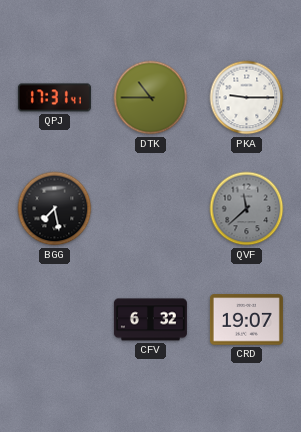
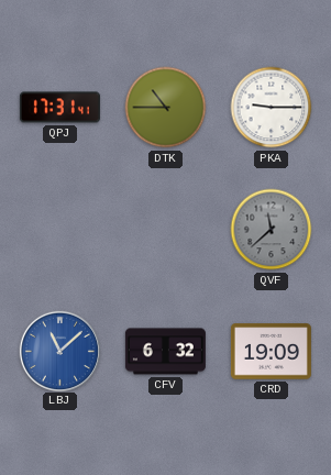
BGG: 7:28 -> none
LBJ: none -> 11:08
CRD: 19:07 -> 19:09
